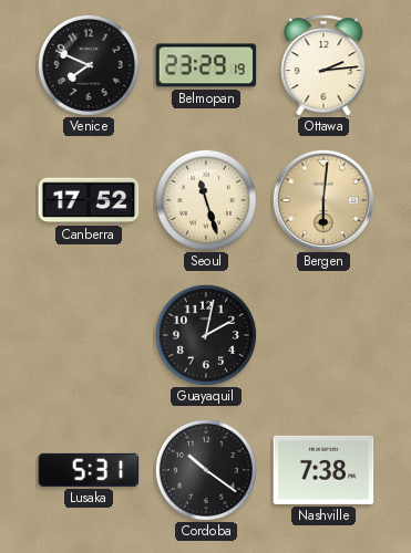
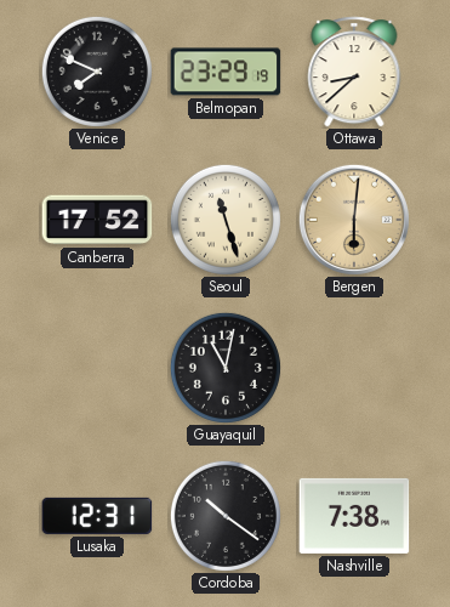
Ottawa: 2:14 -> 8:38
Guayaquil: 2:02 -> 11:02
Lusaka: 5:31 -> 12:31
